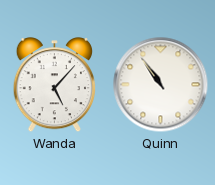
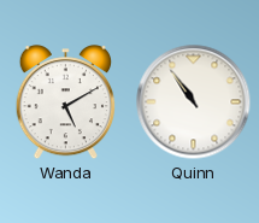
Wanda: 5:07 -> 5:10
